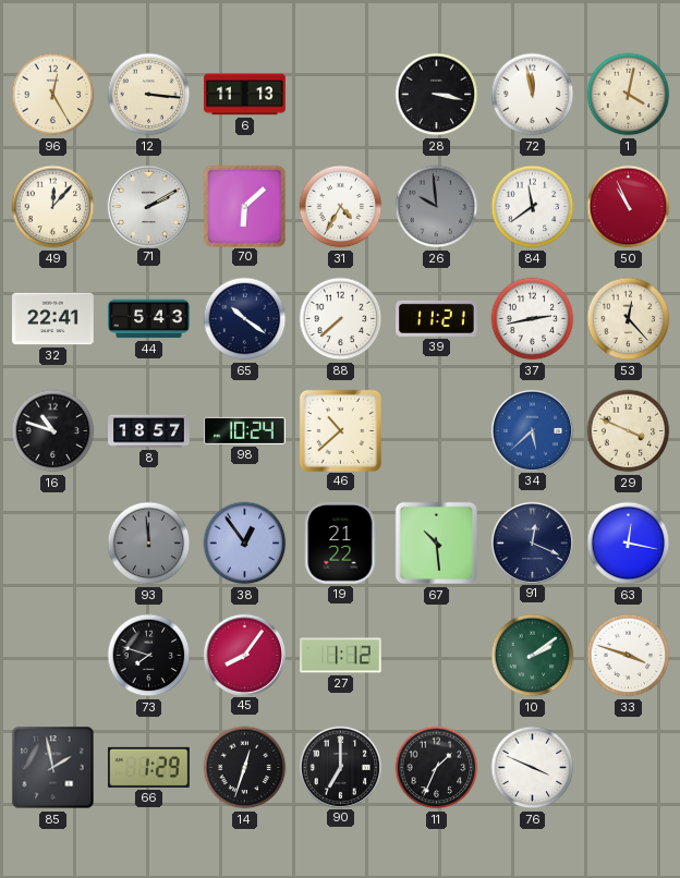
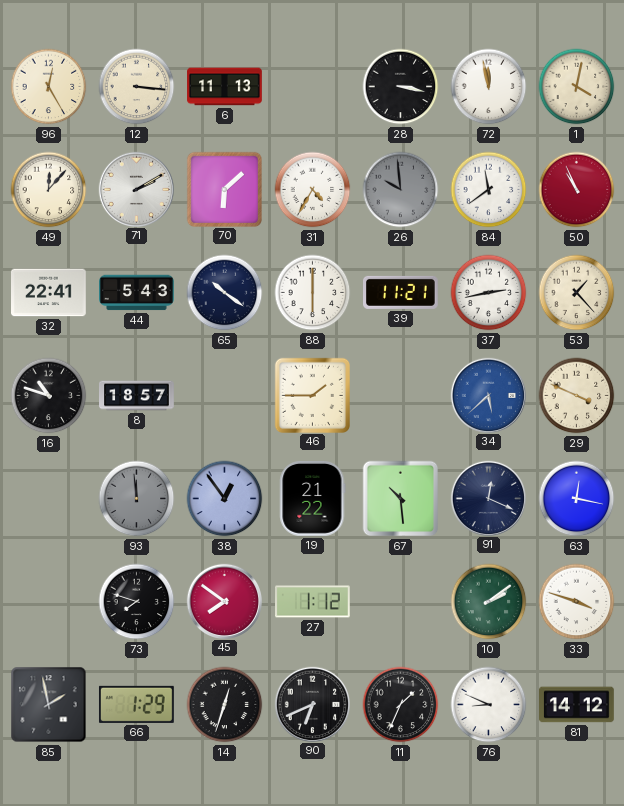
88: 7:38 -> 6:00
53: 12:23 -> 1:23
98: 10:24 -> none
46: 10:38 -> 1:45
45: 8:06 -> 7:51
90: 7:00 -> 6:41
76: 3:49 -> 8:49
81: none -> 14:12
